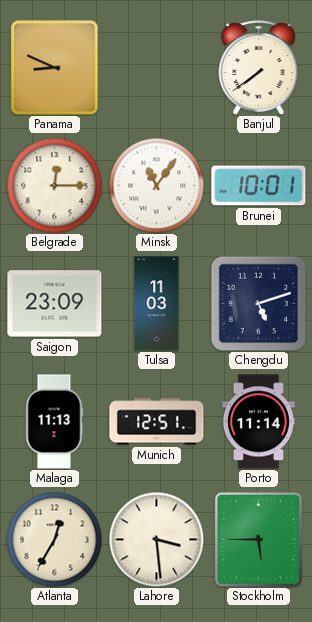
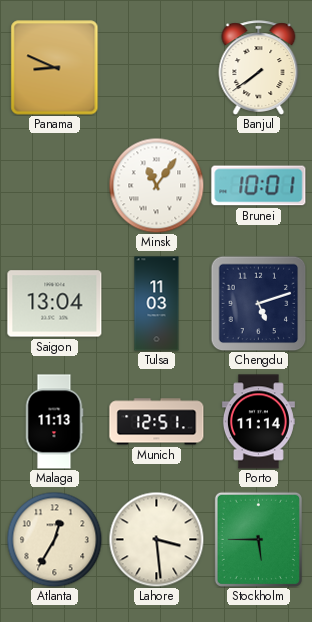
Belgrade: 12:15 -> none
Saigon: 23:09 -> 13:04
